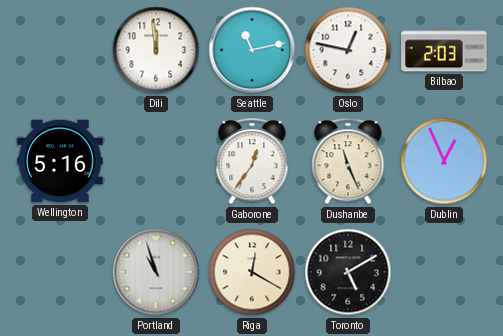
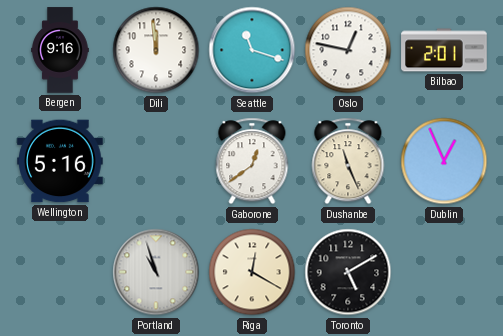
Bergen: none -> 9:16
Seattle: 11:13 -> 11:18
Bilbao: 2:03 -> 2:01
Gaborone: 12:36 -> 12:39
